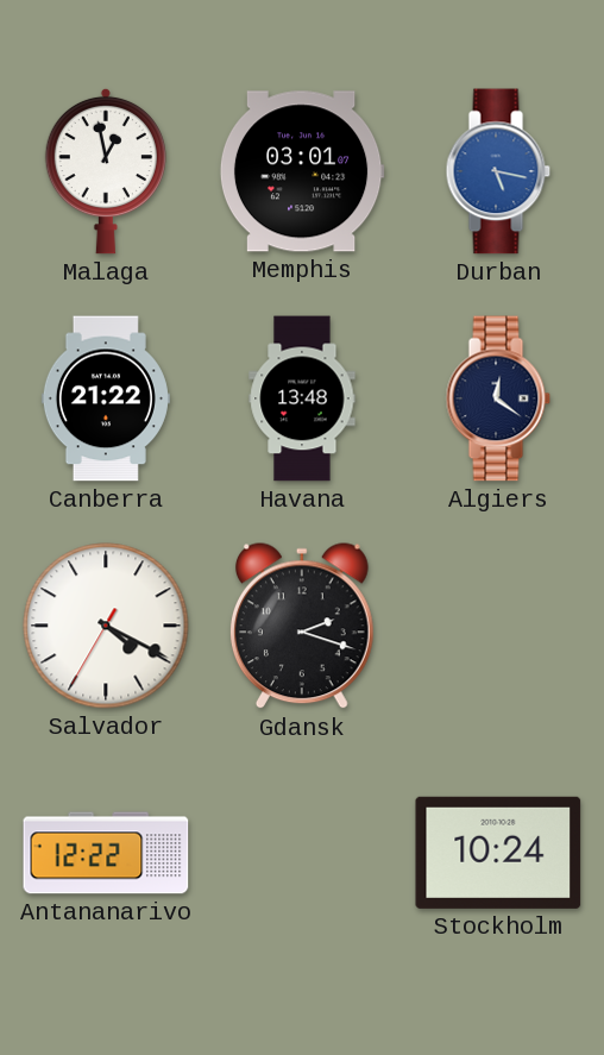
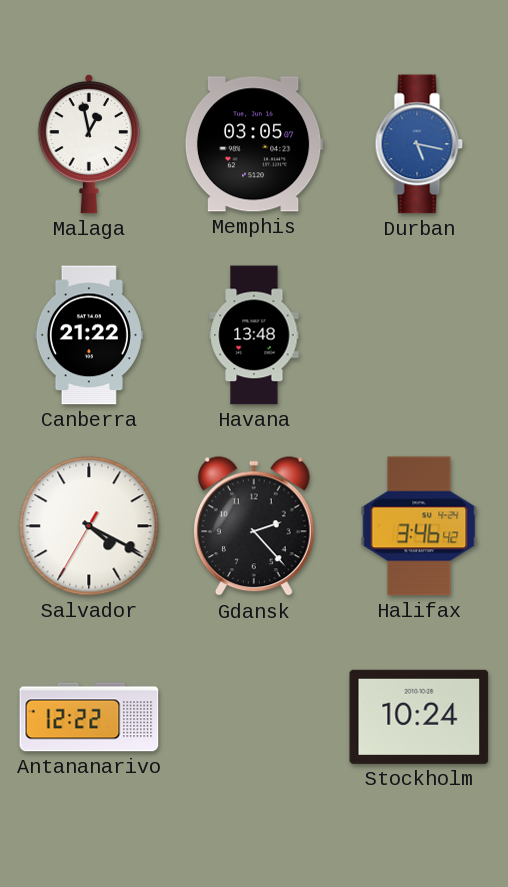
Memphis: 03:01 -> 03:05
Algiers: 12:21 -> none
Gdansk: 2:18 -> 2:23
Halifax: none -> 3:46
